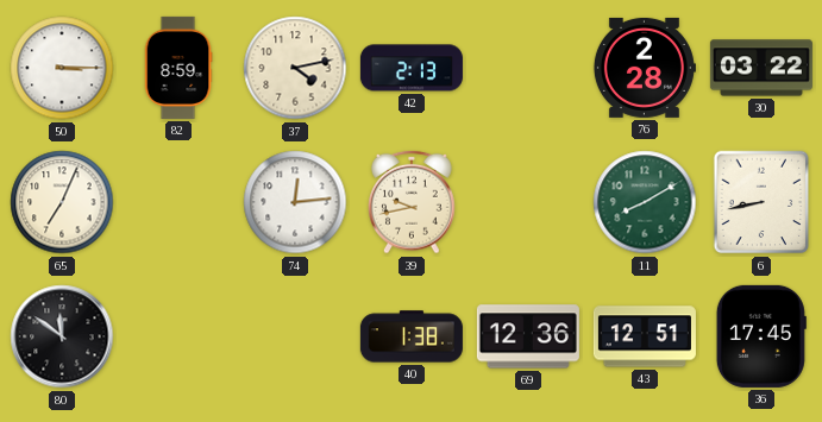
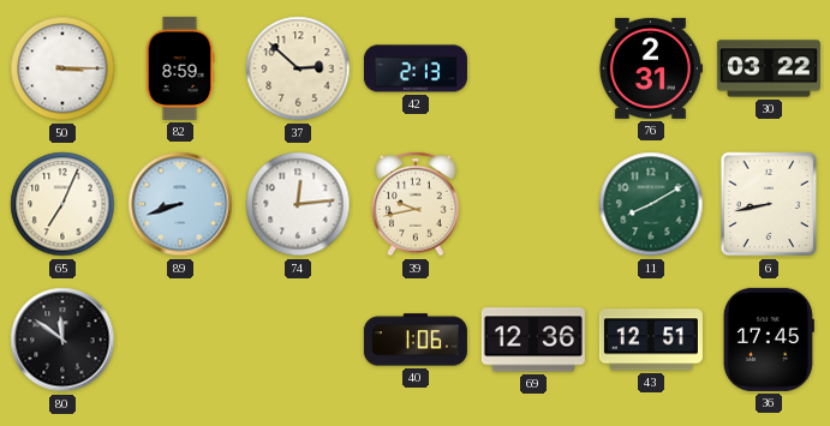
37: 4:13 -> 2:52
76: 2:28 -> 2:31
89: none -> 8:42
40: 1:38 -> 1:06
